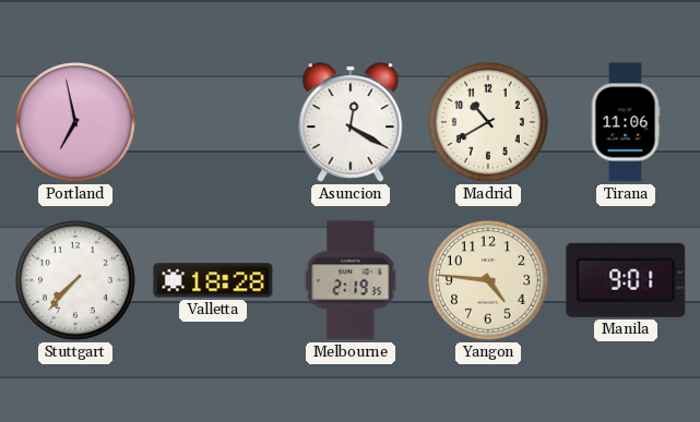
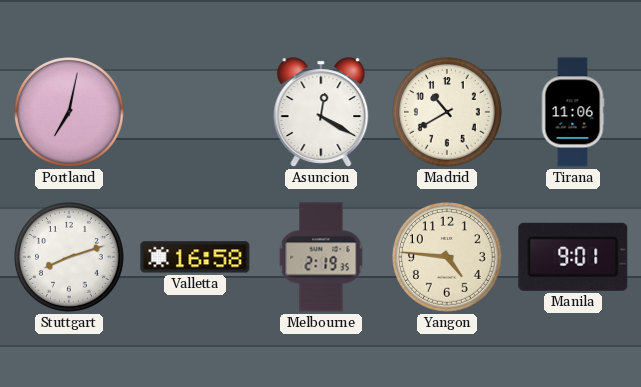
Portland: 6:58 -> 7:02
Stuttgart: 7:37 -> 8:12
Valletta: 18:28 -> 16:58
